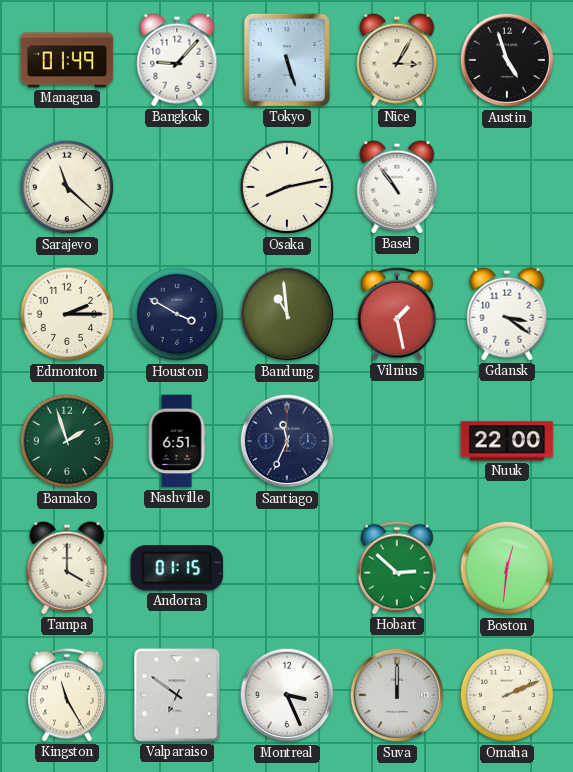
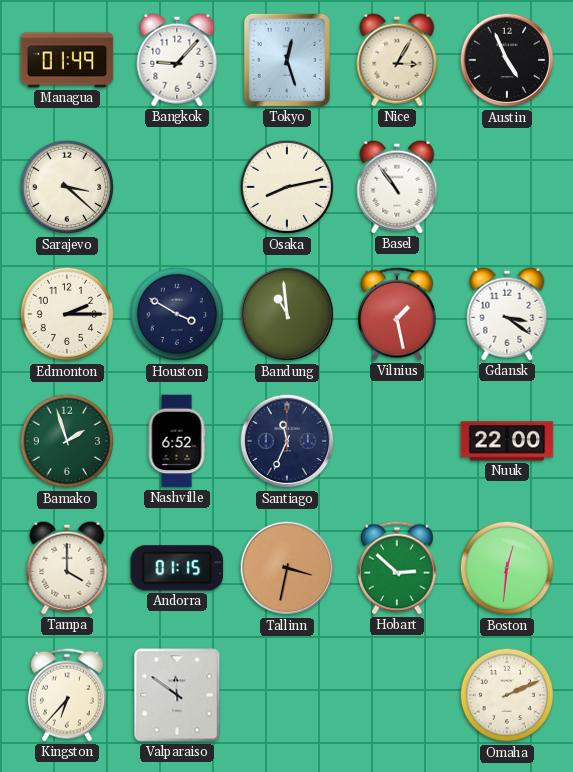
Tokyo: 5:27 -> 12:27
Austin: 4:57 -> 4:56
Sarajevo: 11:22 -> 3:22
Nashville: 6:51 -> 6:52
Tallinn: none -> 3:32
Kingston: 11:25 -> 6:37
Valparaiso: 6:51 -> 11:51
Montreal: 3:26 -> none
Suva: 12:00 -> none
